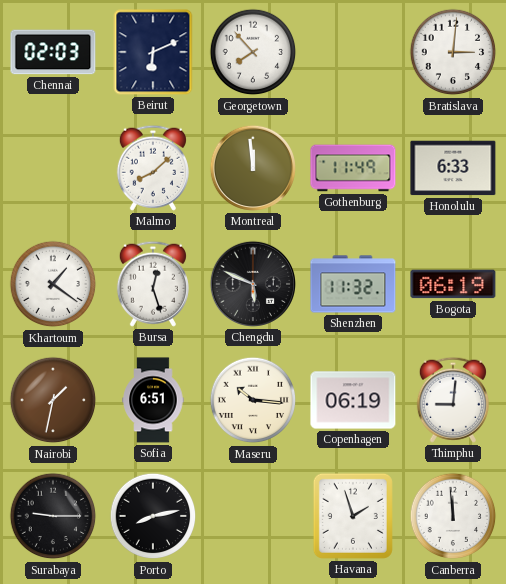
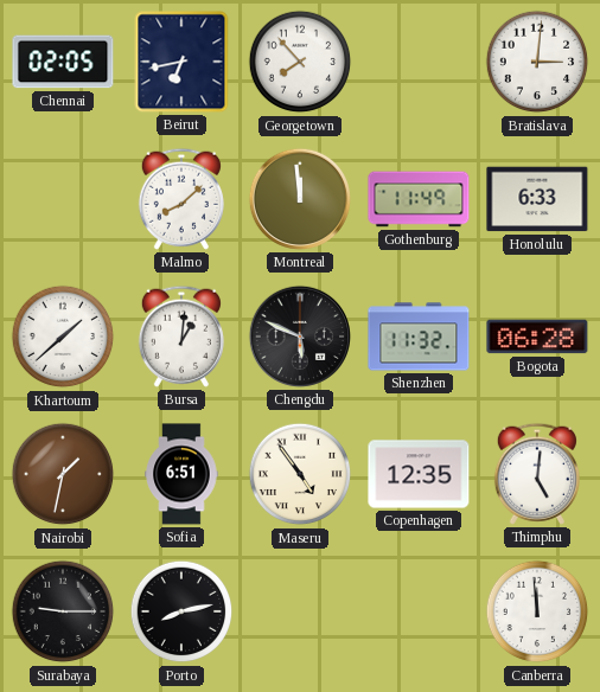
Chennai: 02:03 -> 02:05
Beirut: 6:11 -> 6:43
Khartoum: 1:21 -> 1:38
Bursa: 12:27 -> 1:01
Bogota: 06:19 -> 06:28
Maseru: 10:16 -> 4:54
Copenhagen: 06:19 -> 12:35
Thimphu: 9:01 -> 5:01
Havana: 1:57 -> none
